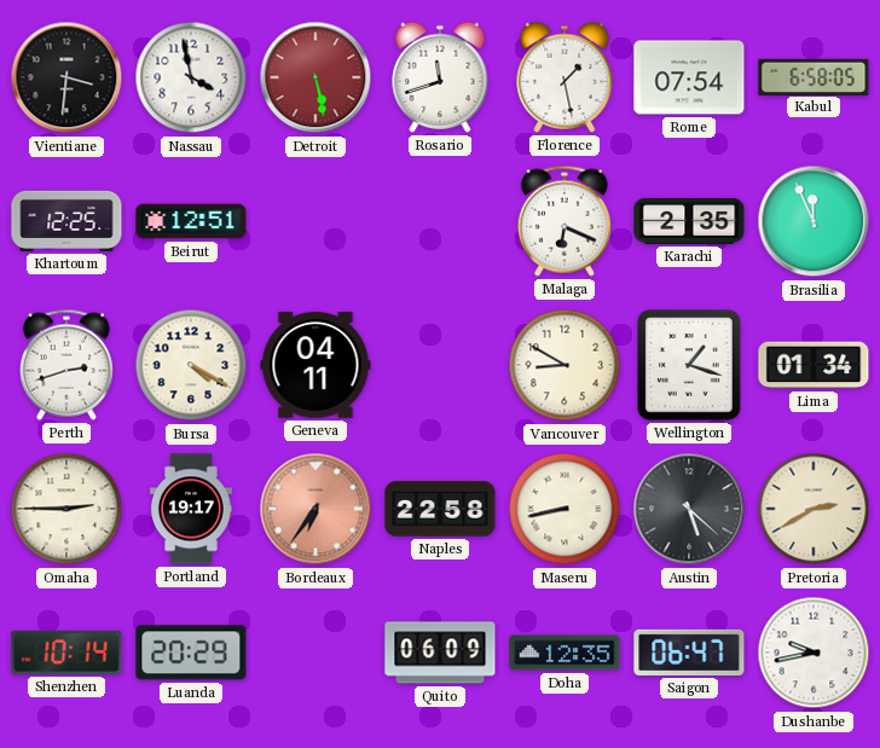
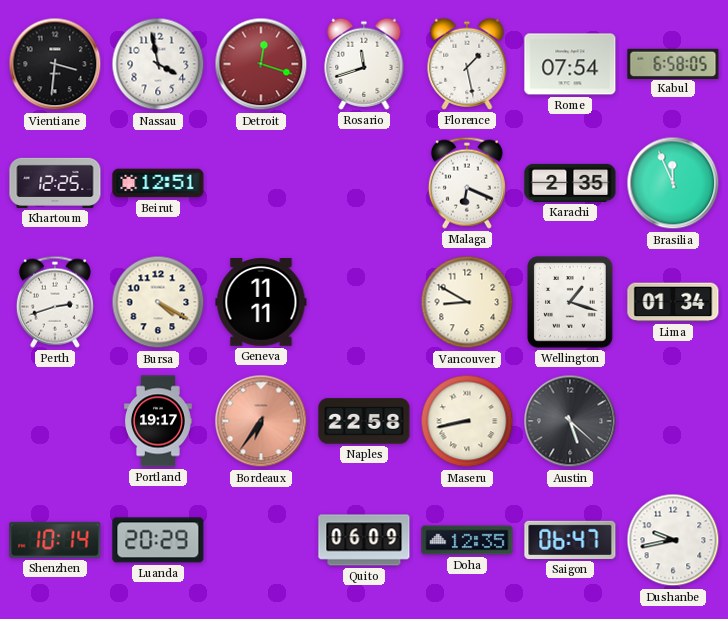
Detroit: 5:28 -> 12:18
Geneva: 04:11 -> 11:11
Omaha: 2:45 -> none
Pretoria: 2:40 -> none
